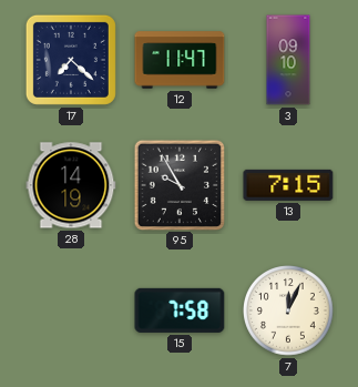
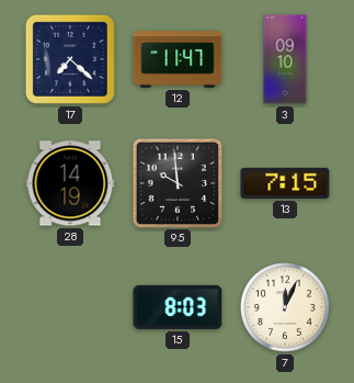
95: 9:55 -> 9:59
15: 7:58 -> 8:03
